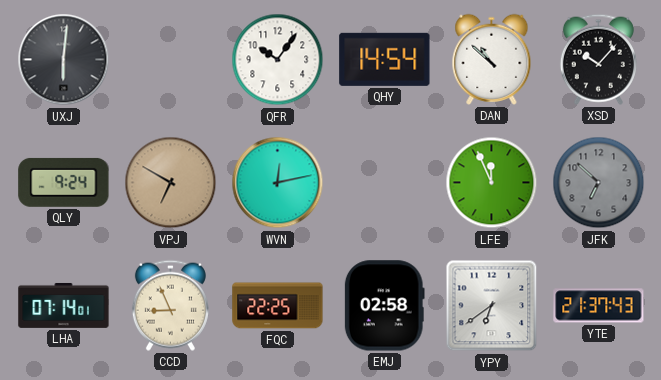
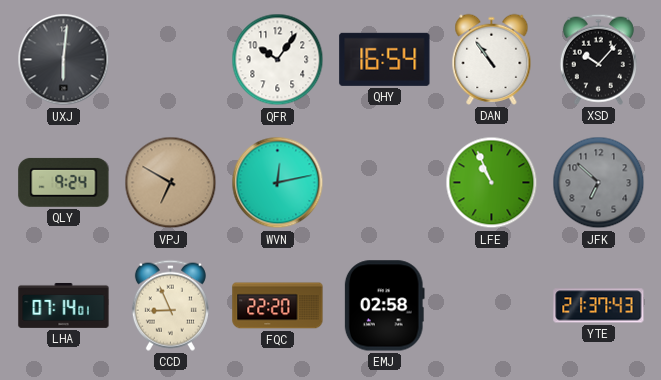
QHY: 14:54 -> 16:54
DAN: 10:52 -> 10:54
LFE: 11:56 -> 10:56
FQC: 22:25 -> 22:20
YPY: 6:39 -> none
